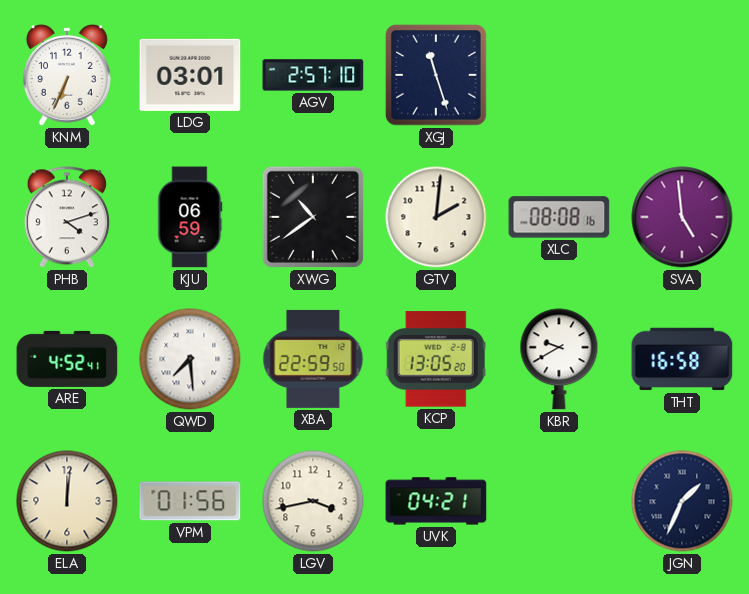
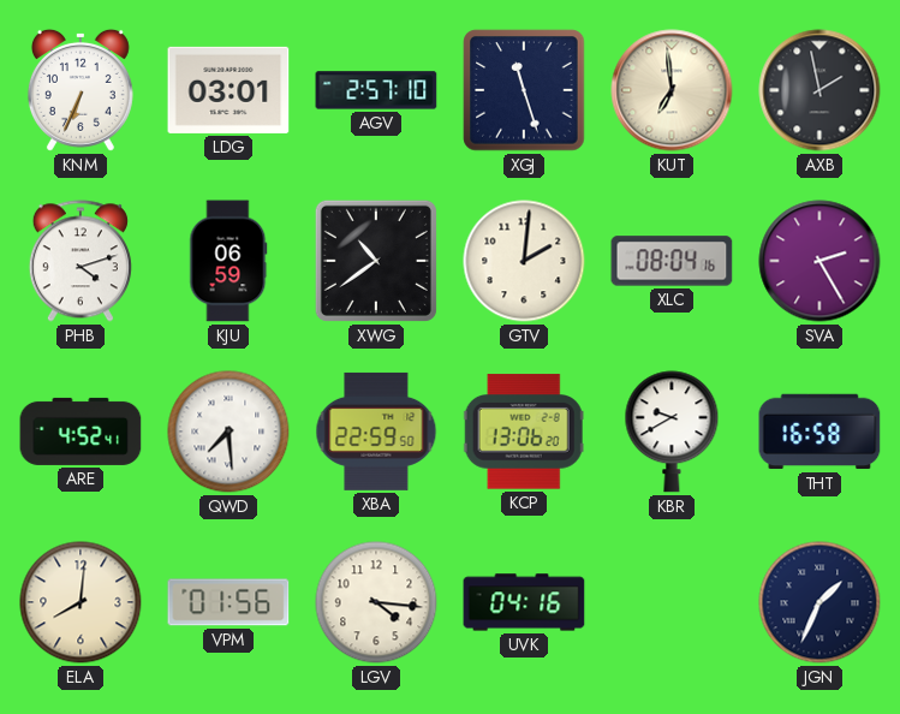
KUT: none -> 6:59
AXB: none -> 1:58
XLC: 08:08 -> 08:04
SVA: 4:59 -> 2:25
KCP: 13:05 -> 13:06
ELA: 12:01 -> 8:01
LGV: 3:43 -> 4:16
UVK: 04:21 -> 04:16
